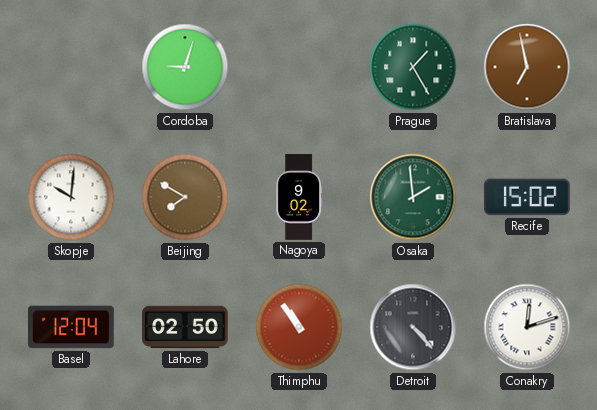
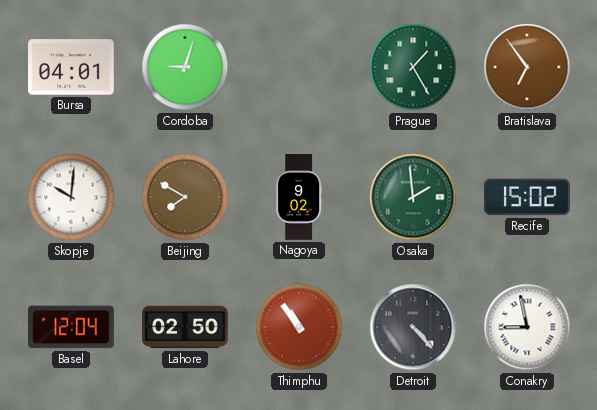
Bursa: none -> 04:01
Bratislava: 6:58 -> 6:54
Conakry: 12:12 -> 8:58
